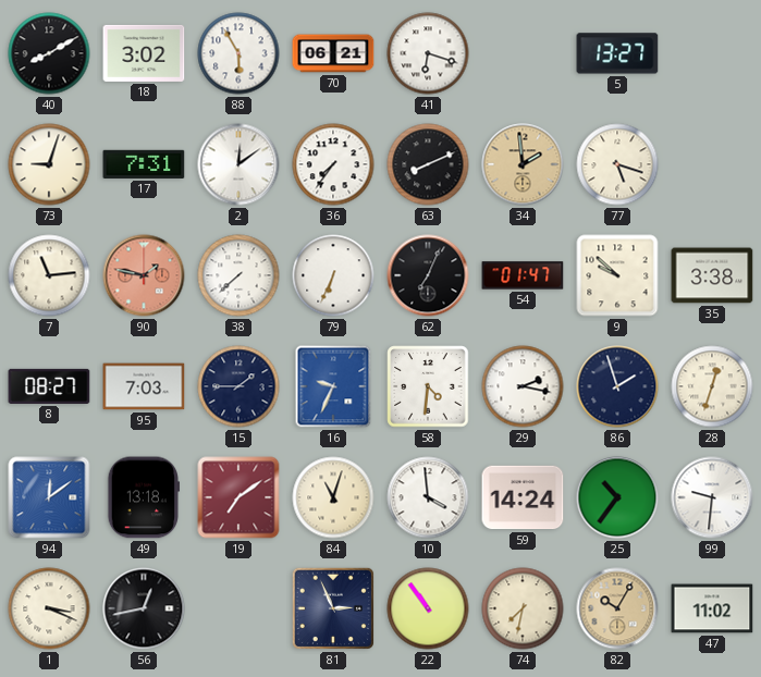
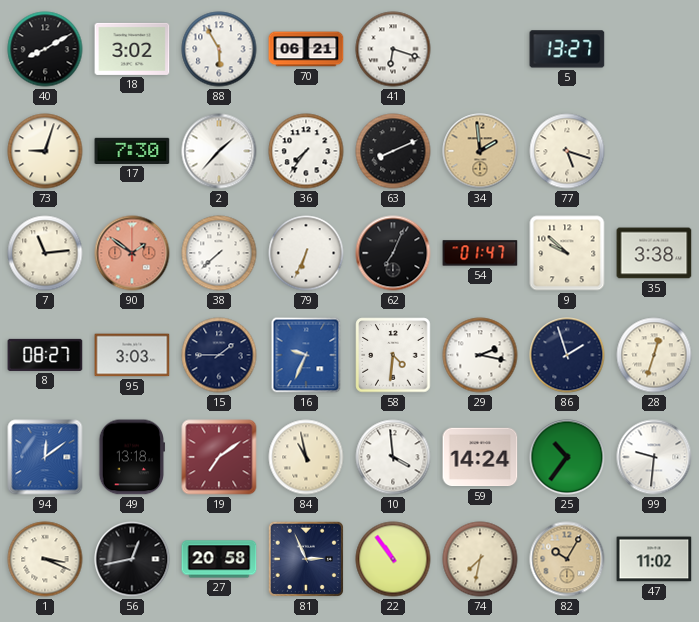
17: 7:31 -> 7:30
2: 12:09 -> 1:37
90: 1:47 -> 1:51
95: 7:03 -> 3:03
84: 11:03 -> 10:58
27: none -> 20:58
